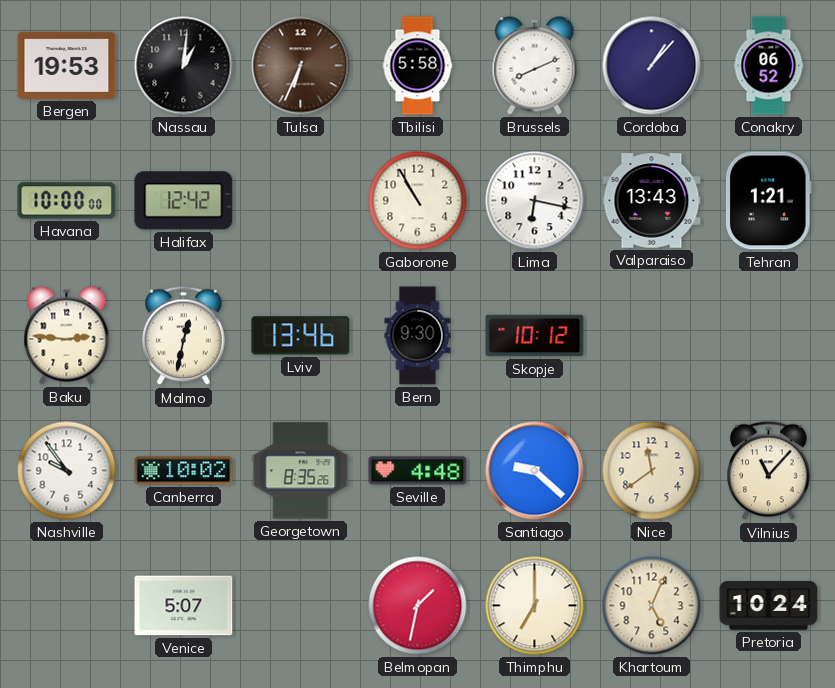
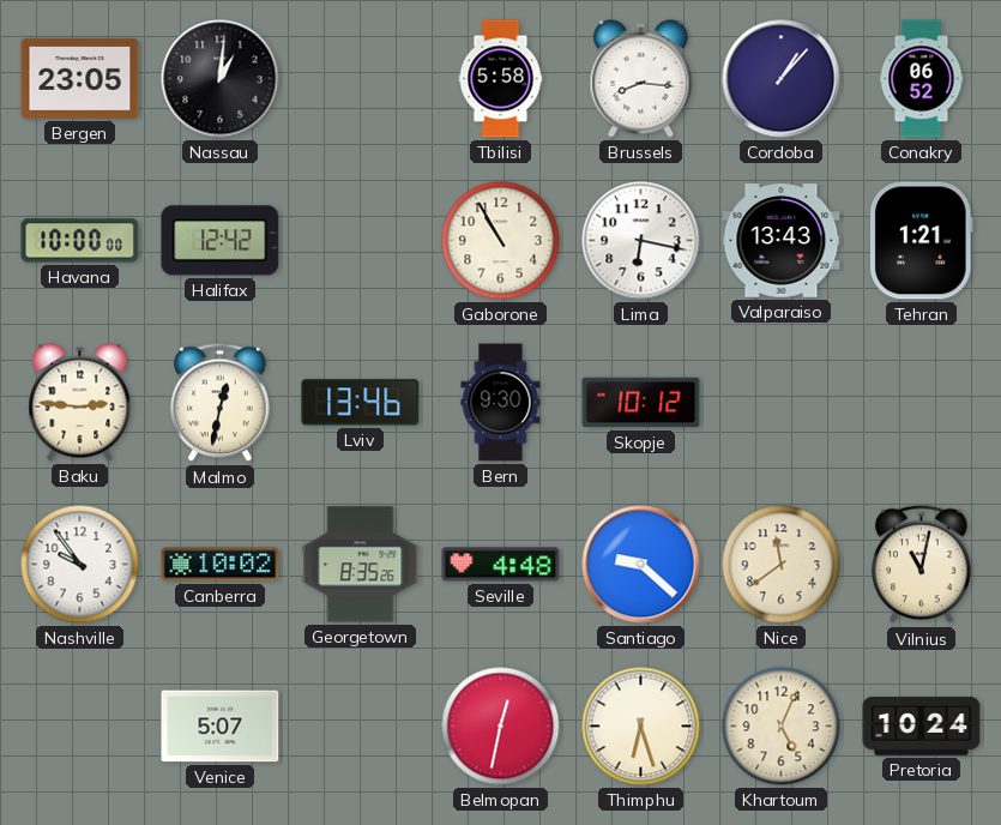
Bergen: 19:53 -> 23:05
Tulsa: 6:34 -> none
Brussels: 8:11 -> 8:16
Vilnius: 11:07 -> 11:02
Belmopan: 1:32 -> 12:32
Thimphu: 7:00 -> 6:27
